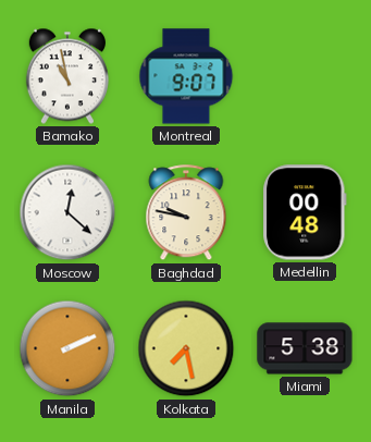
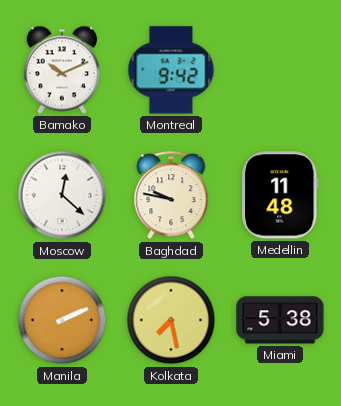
Bamako: 10:58 -> 10:11
Montreal: 9:07 -> 9:42
Medellin: 00:48 -> 11:48
